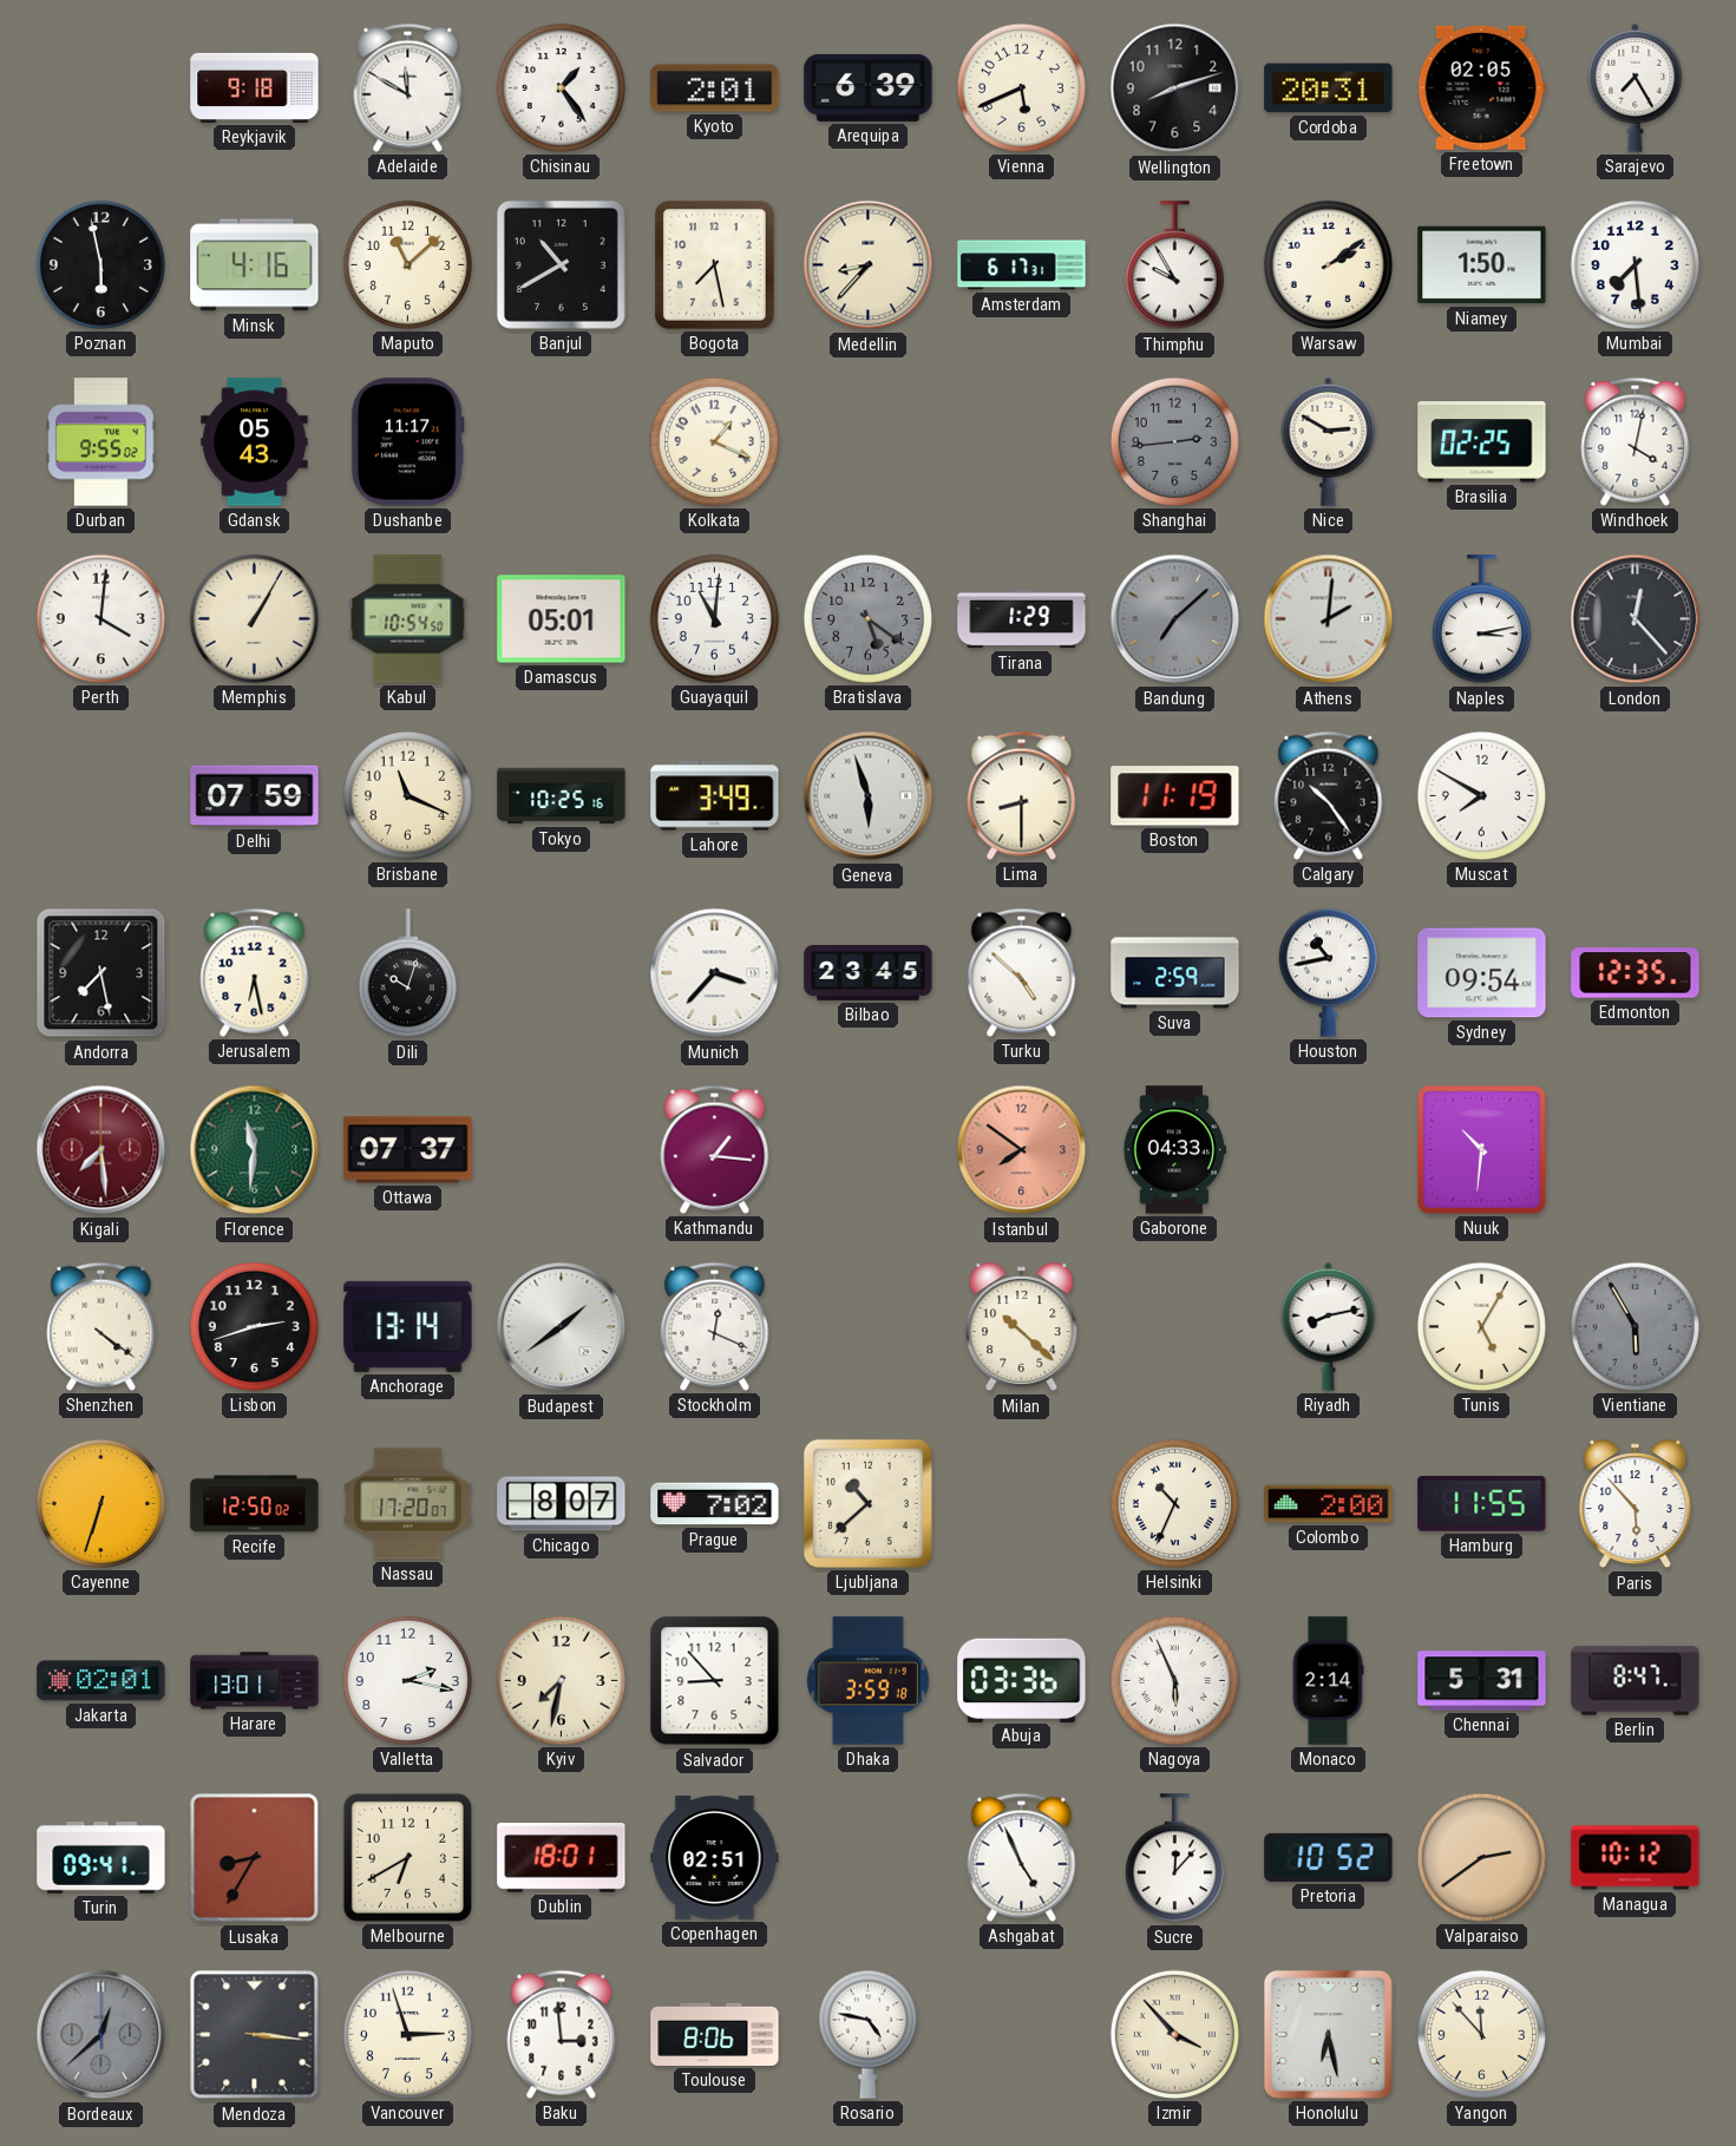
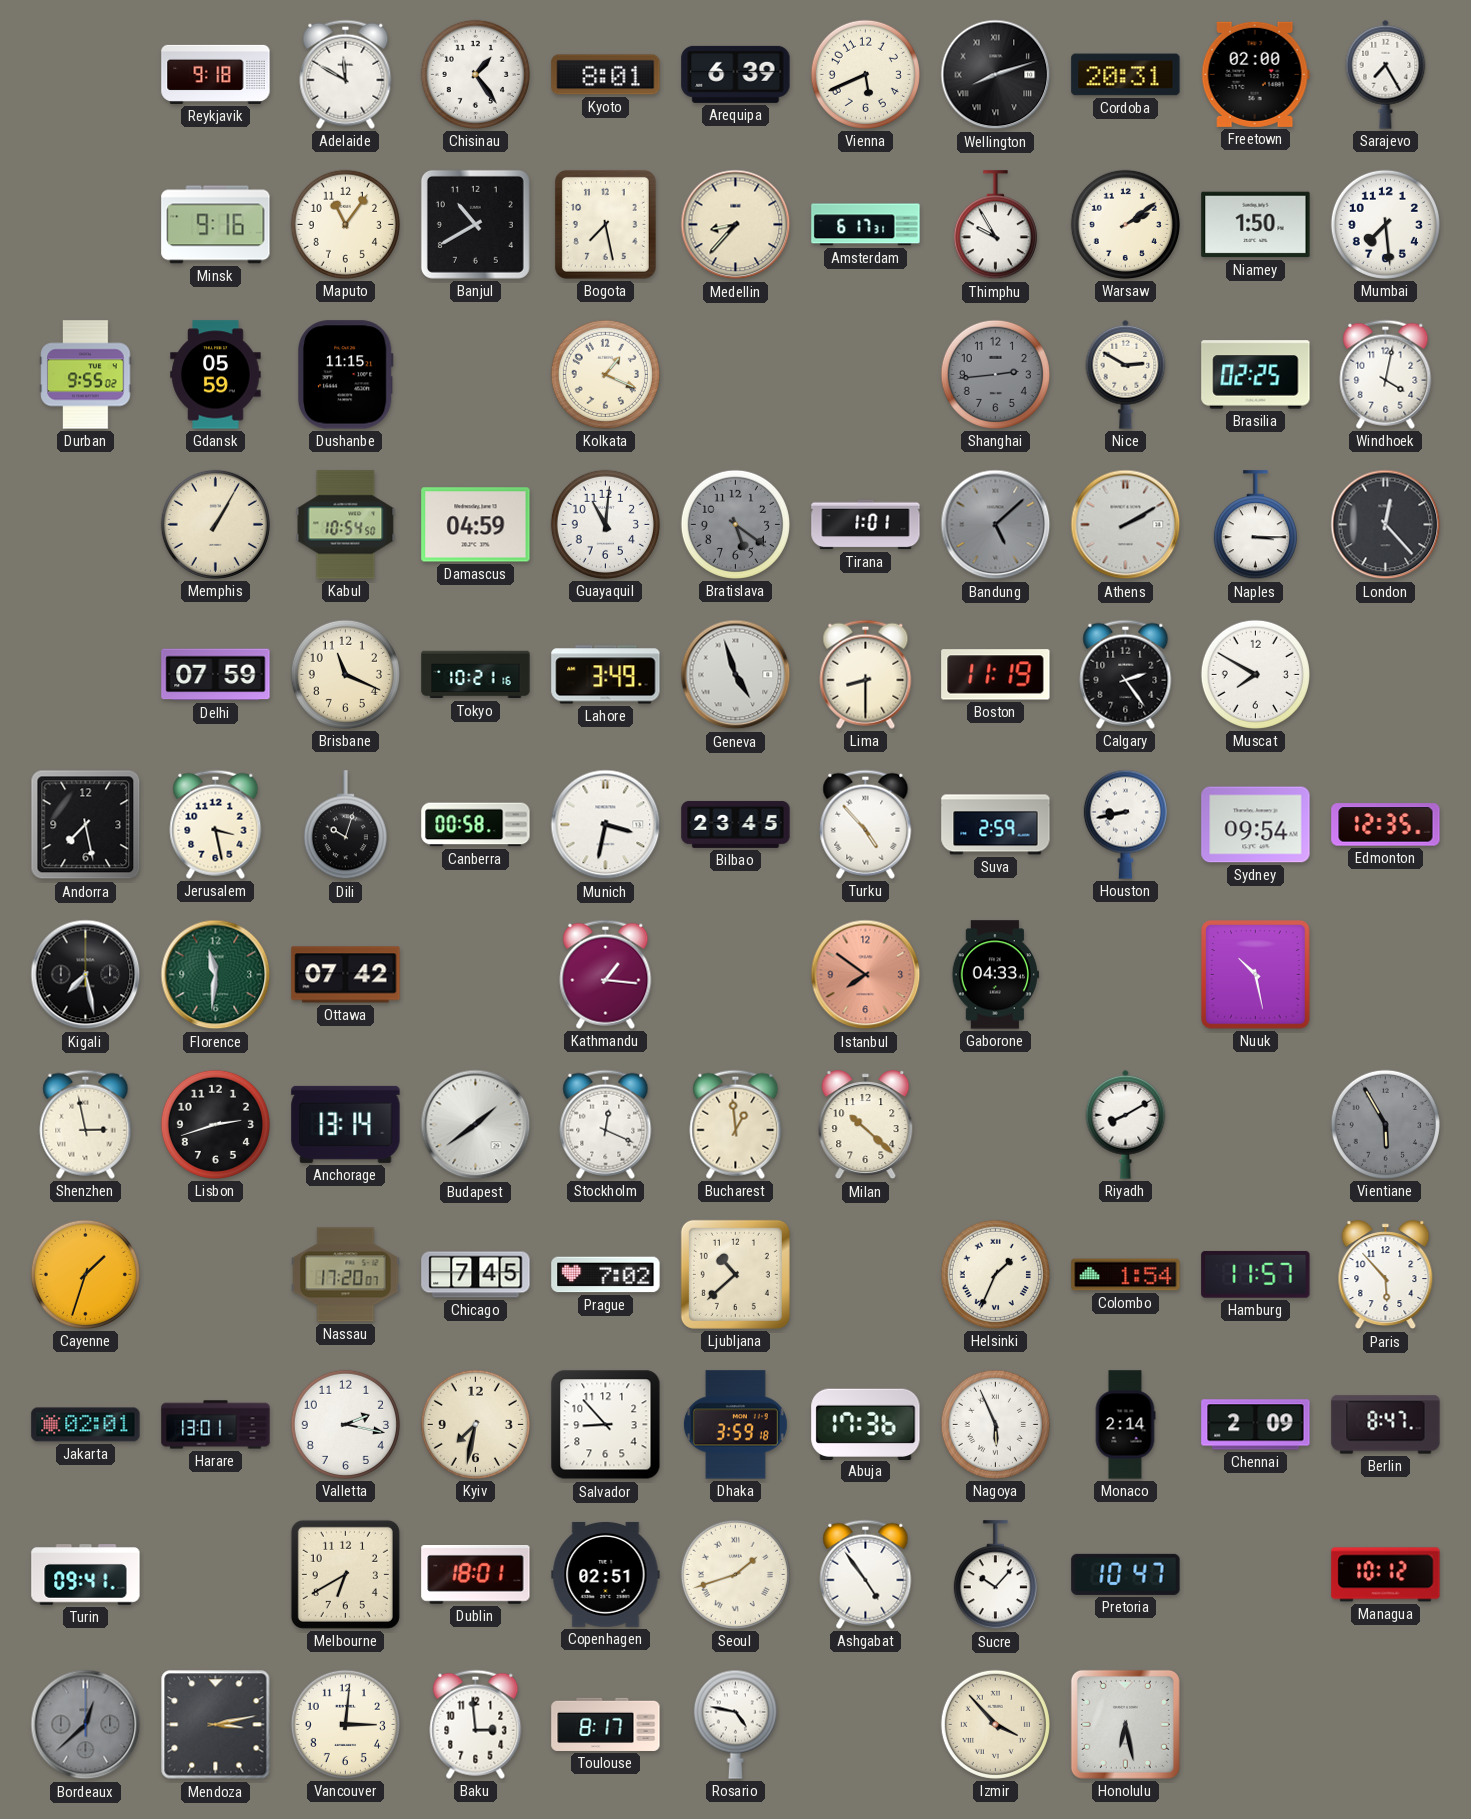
Kyoto: 2:01 -> 8:01
Wellington numerals: Arabic -> Roman
Freetown: 02:05 -> 02:00
Poznan: 5:58 -> none
Minsk: 4:16 -> 9:16
Maputo: 11:08 -> 11:06
Gdansk: 05:43 -> 05:59
Dushanbe: 11:17 -> 11:15
Perth: 4:01 -> none
Damascus: 05:01 -> 04:59
Tirana: 1:29 -> 1:01
Bandung: 7:08 -> 5:08
Athens: 2:01 -> 2:10
Naples: 3:13 -> 3:15
Tokyo: 10:25 -> 10:21
Geneva: 5:57 -> 4:57
Calgary: 10:24 -> 2:24
Jerusalem: 6:28 -> 3:28
Canberra: none -> 00:58
Munich: 3:37 -> 3:32
Turku: 4:52 -> 4:53
Houston: 10:43 -> 8:43
Kigali: 7:29 -> 7:28
Kigali dial: burgundy -> black
Ottawa: 07:37 -> 07:42
Nuuk: 10:31 -> 10:28
Shenzhen: 4:21 -> 2:58
Bucharest: none -> 12:59
Riyadh: 8:13 -> 8:10
Tunis: 5:05 -> none
Cayenne: 6:33 -> 1:33
Recife: 12:50 -> none
Chicago: 8:07 -> 7:45
Helsinki: 10:34 -> 1:34
Colombo: 2:00 -> 1:54
Hamburg: 11:55 -> 11:57
Abuja: 03:36 -> 17:36
Chennai: 5:31 -> 2:09
Lusaka: 8:35 -> none
Seoul: none -> 1:42
Ashgabat: 4:56 -> 4:54
Sucre: 12:07 -> 10:07
Pretoria: 10:52 -> 10:47
Valparaiso: 2:39 -> none
Mendoza: 3:16 -> 3:13
Vancouver: 2:57 -> 3:01
Toulouse: 8:06 -> 8:17
Yangon: 11:53 -> none
